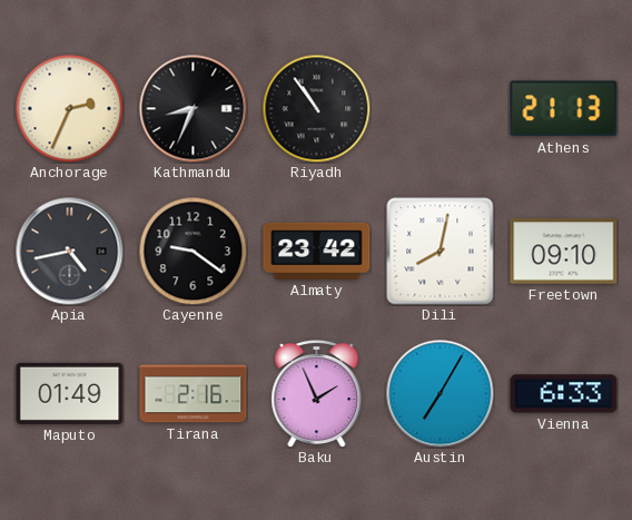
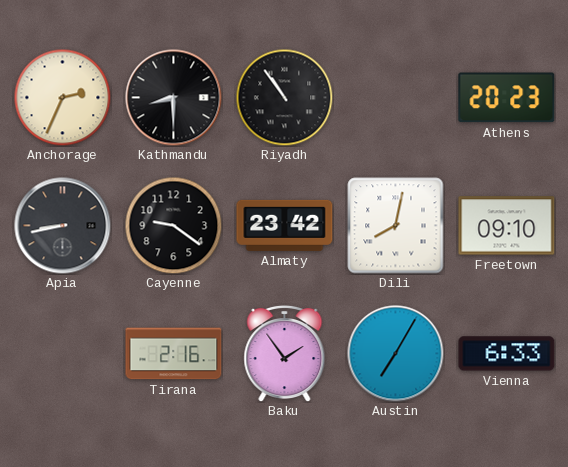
Kathmandu: 8:34 -> 8:30
Athens: 21:13 -> 20:23
Apia: 4:43 -> 8:43
Maputo: 01:49 -> none
Baku: 1:56 -> 1:54
